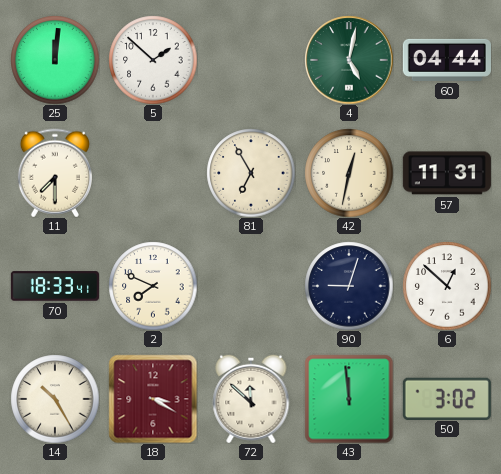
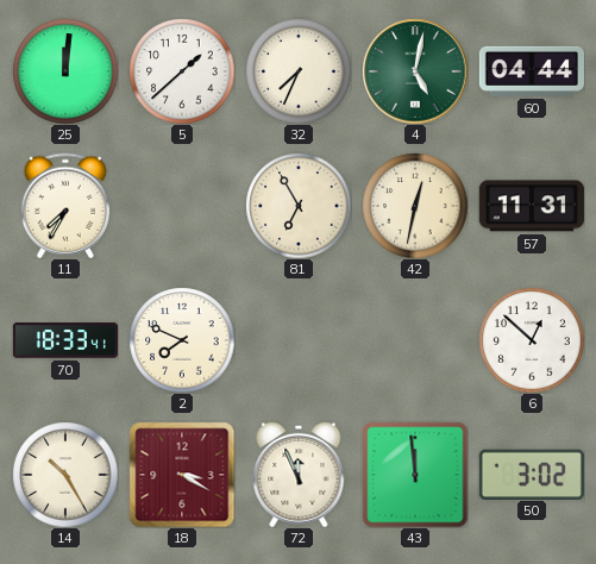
5: 1:52 -> 1:38
32: none -> 7:34
11: 7:30 -> 7:35
90: 9:03 -> none
72: 11:52 -> 11:56
